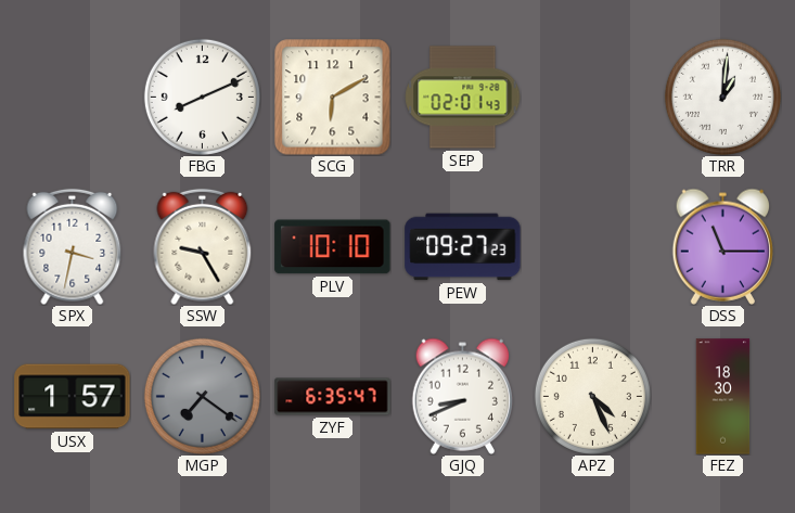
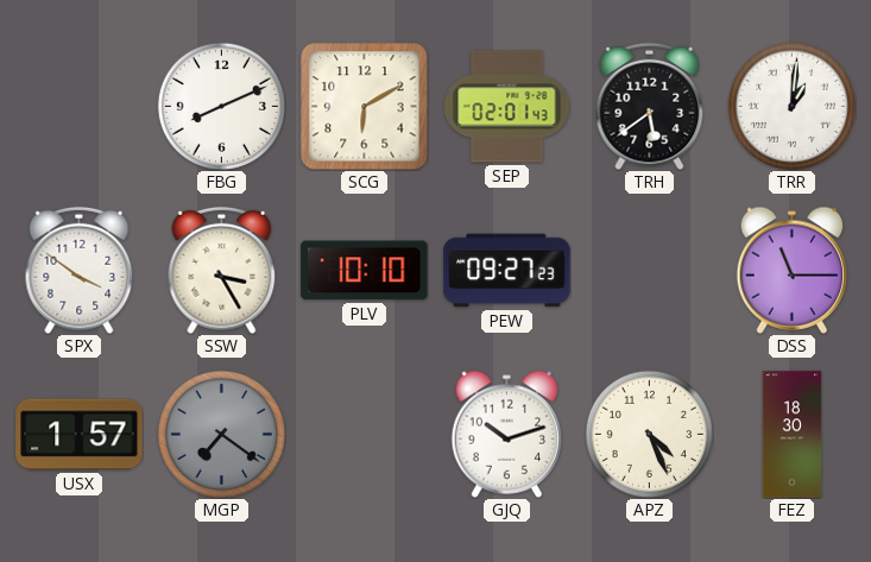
TRH: none -> 5:39
SPX: 3:32 -> 3:51
SSW: 9:25 -> 3:25
ZYF: 6:35 -> none
GJQ: 8:41 -> 10:12
